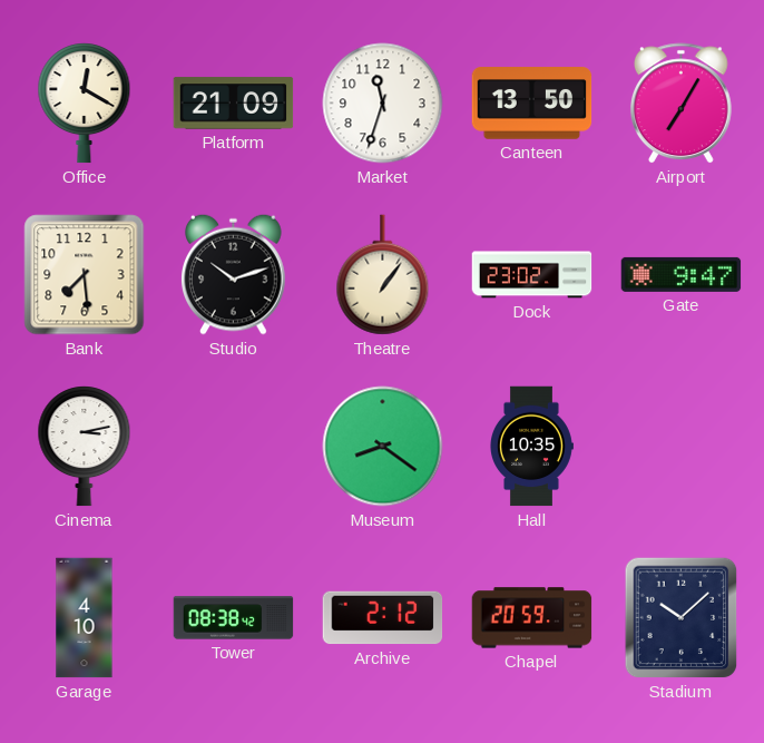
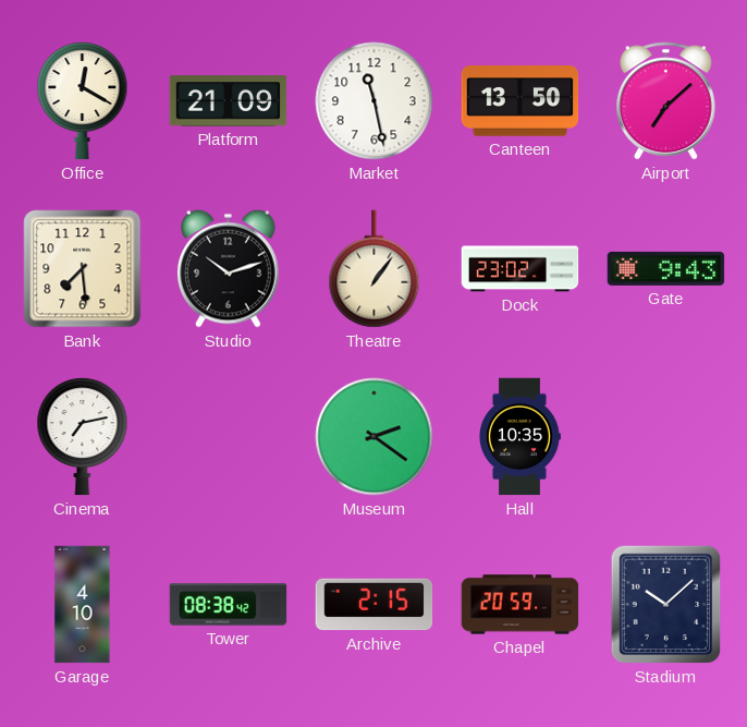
Market: 11:33 -> 11:28
Airport: 7:05 -> 7:08
Gate: 9:47 -> 9:43
Cinema: 3:13 -> 7:13
Museum: 8:21 -> 2:21
Archive: 2:12 -> 2:15
